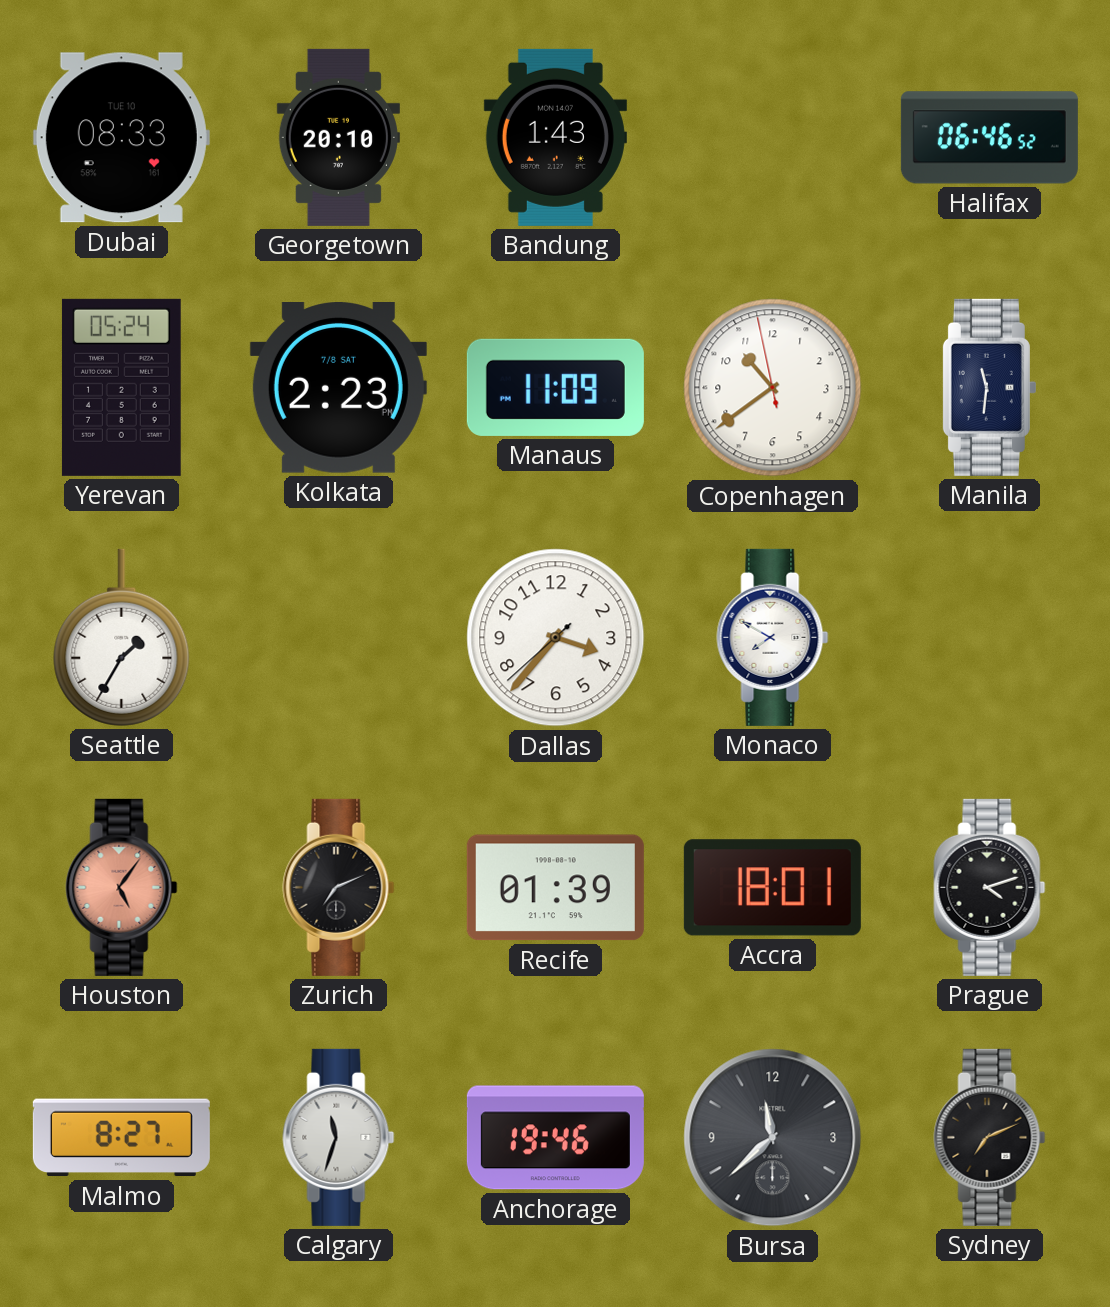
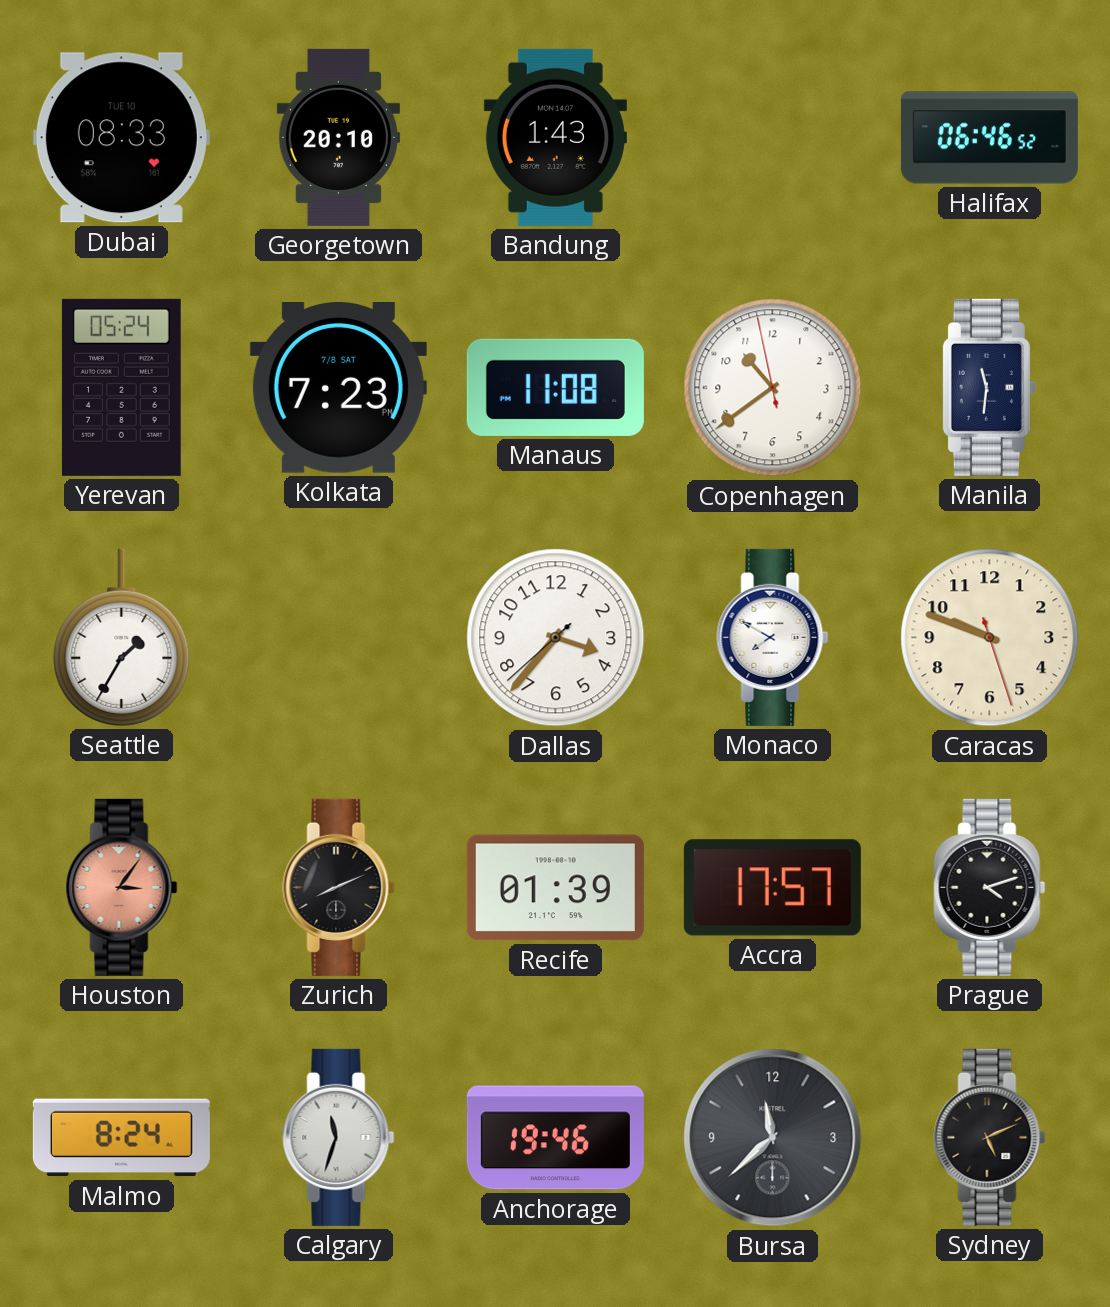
Kolkata: 2:23 -> 7:23
Manaus: 11:09 -> 11:08
Caracas: none -> 9:48
Houston: 5:06 -> 3:06
Zurich: 7:11 -> 8:11
Accra: 18:01 -> 17:57
Malmo: 8:27 -> 8:24
Sydney: 7:11 -> 5:11
